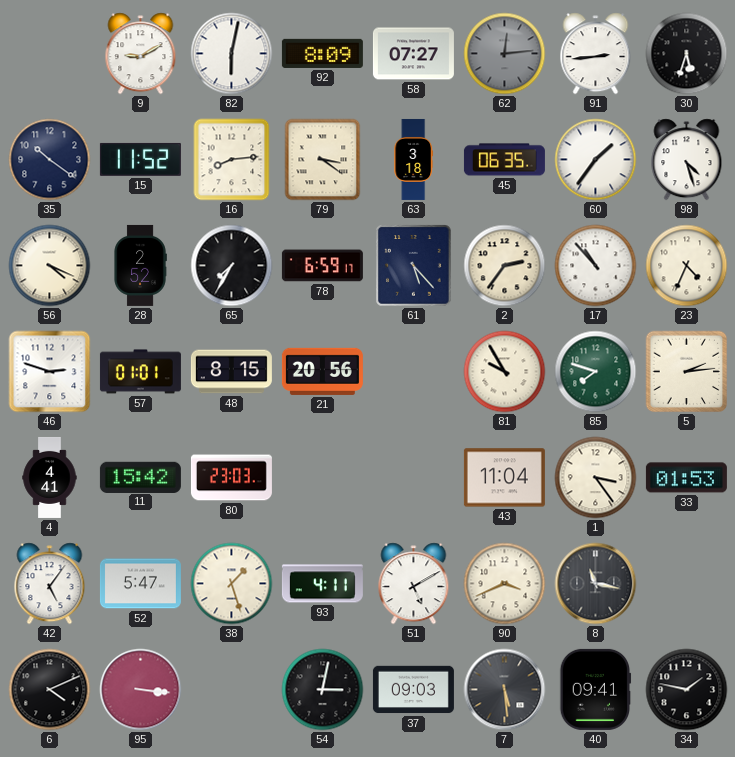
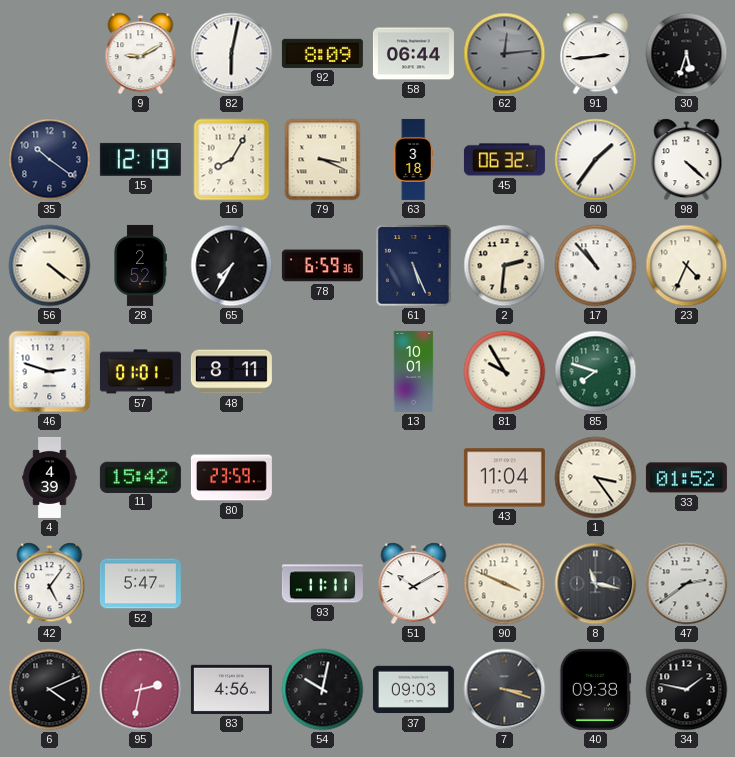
58: 07:27 -> 06:44
15: 11:52 -> 12:19
16: 8:14 -> 8:05
79: 3:21 -> 3:19
45: 06:35 -> 06:32
98: 4:27 -> 4:22
56: 4:19 -> 4:21
78: 6:59:17 -> 6:59:36
61: 5:23 -> 5:26
2: 2:36 -> 2:31
48: 8:15 -> 8:11
21: 20:56 -> none
13: none -> 10:01
5: 2:14 -> none
4: 4:41 -> 4:39
80: 23:03 -> 23:59
33: 01:53 -> 01:52
38: 1:27 -> none
93: 4:11 -> 11:11
51: 5:10 -> 10:10
90: 3:41 -> 3:49
47: none -> 2:39
95: 3:16 -> 2:32
83: none -> 4:56
54: 3:02 -> 10:02
7: 5:29 -> 3:18
40: 09:41 -> 09:38
